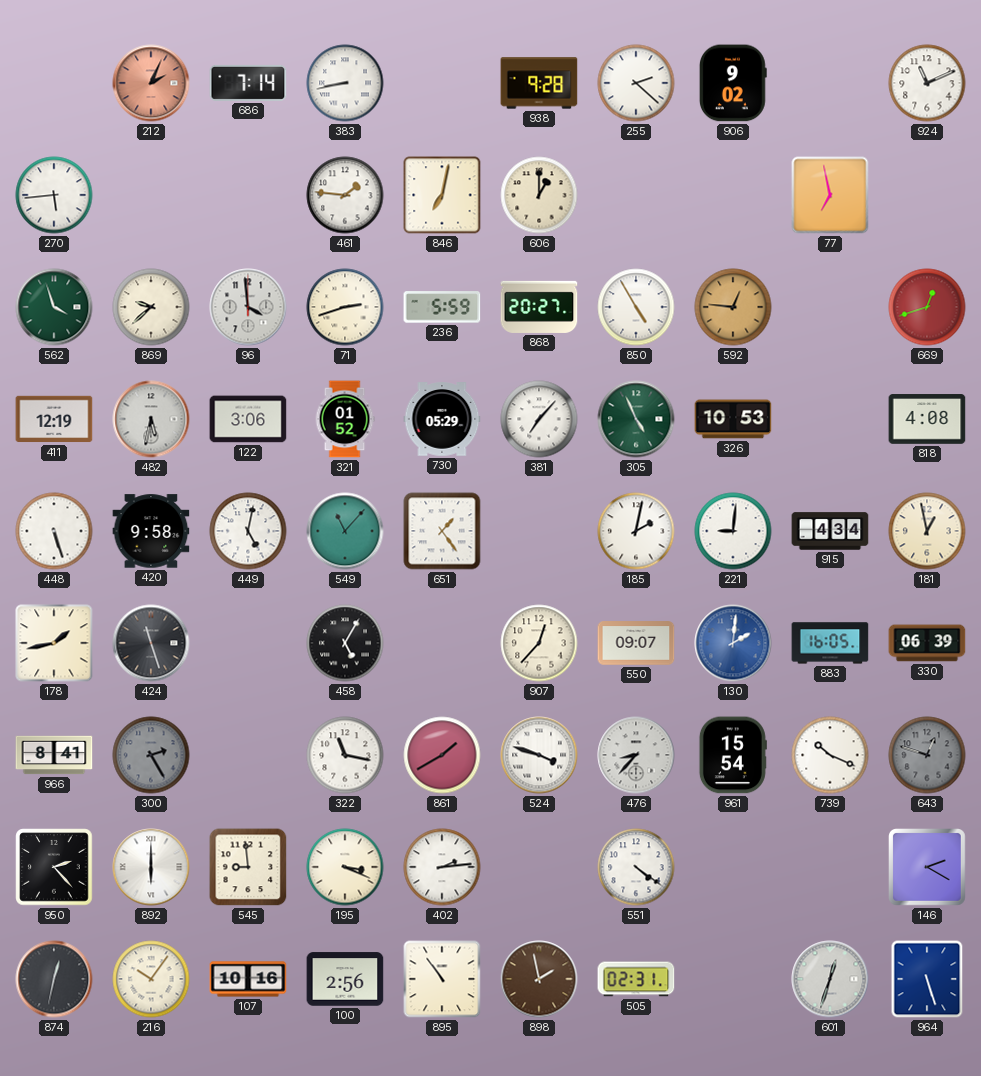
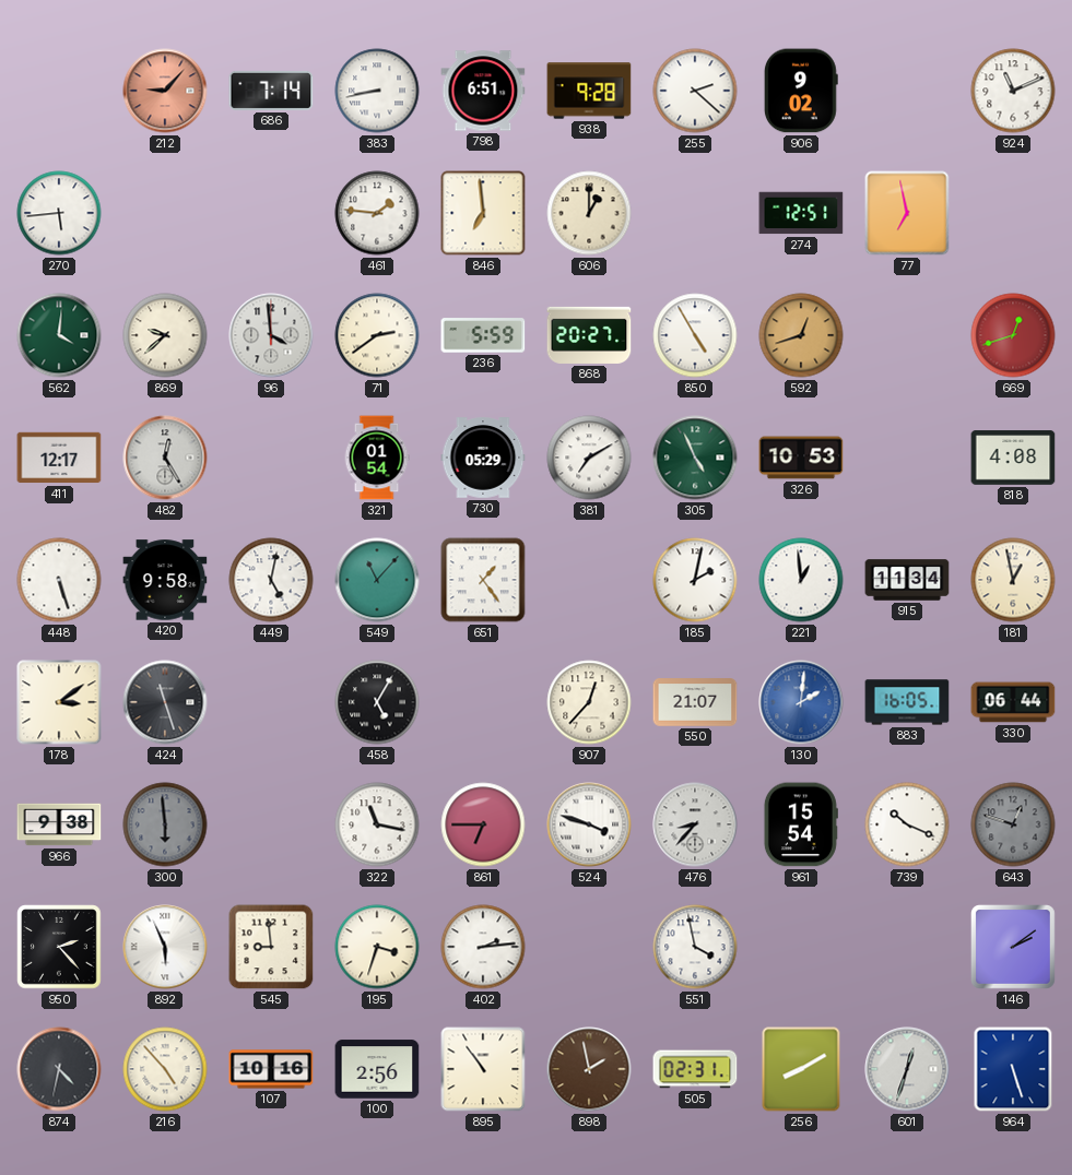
212: 2:04 -> 9:07
798: none -> 6:51
846: 7:02 -> 6:59
274: none -> 12:51
562: 3:57 -> 4:01
71: 2:42 -> 2:39
592: 12:46 -> 12:42
411: 12:19 -> 12:17
482: 5:32 -> 12:25
122: 3:06 -> none
321: 01:52 -> 01:54
381: 7:07 -> 7:10
221: 9:01 -> 12:59
915: 4:34 -> 11:34
178: 1:43 -> 3:09
550: 09:07 -> 21:07
330: 06:39 -> 06:44
966: 8:41 -> 9:38
300: 2:25 -> 5:59
861: 1:40 -> 6:45
892: 6:00 -> 5:56
195: 3:19 -> 3:33
551: 4:21 -> 3:58
146: 2:20 -> 2:09
874: 12:32 -> 4:32
216: 10:06 -> 4:53
256: none -> 8:10
